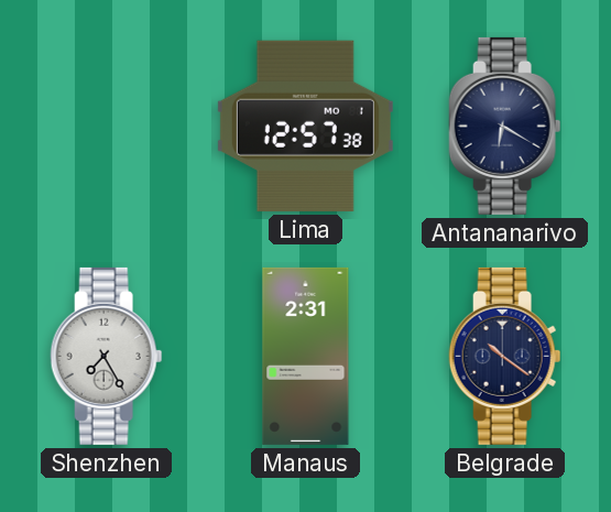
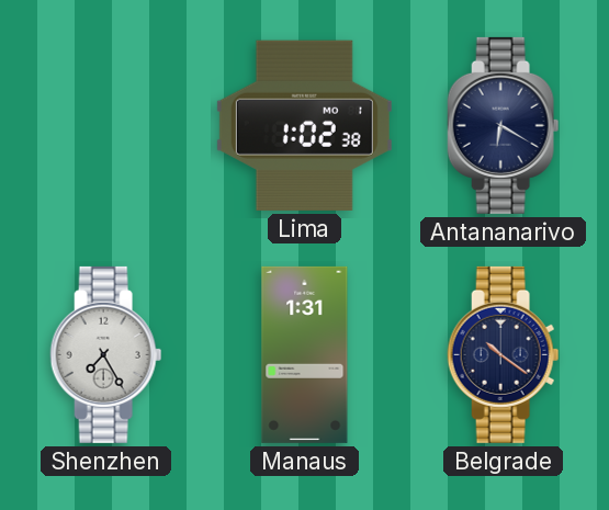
Lima: 12:57 -> 1:02
Manaus: 2:31 -> 1:31
